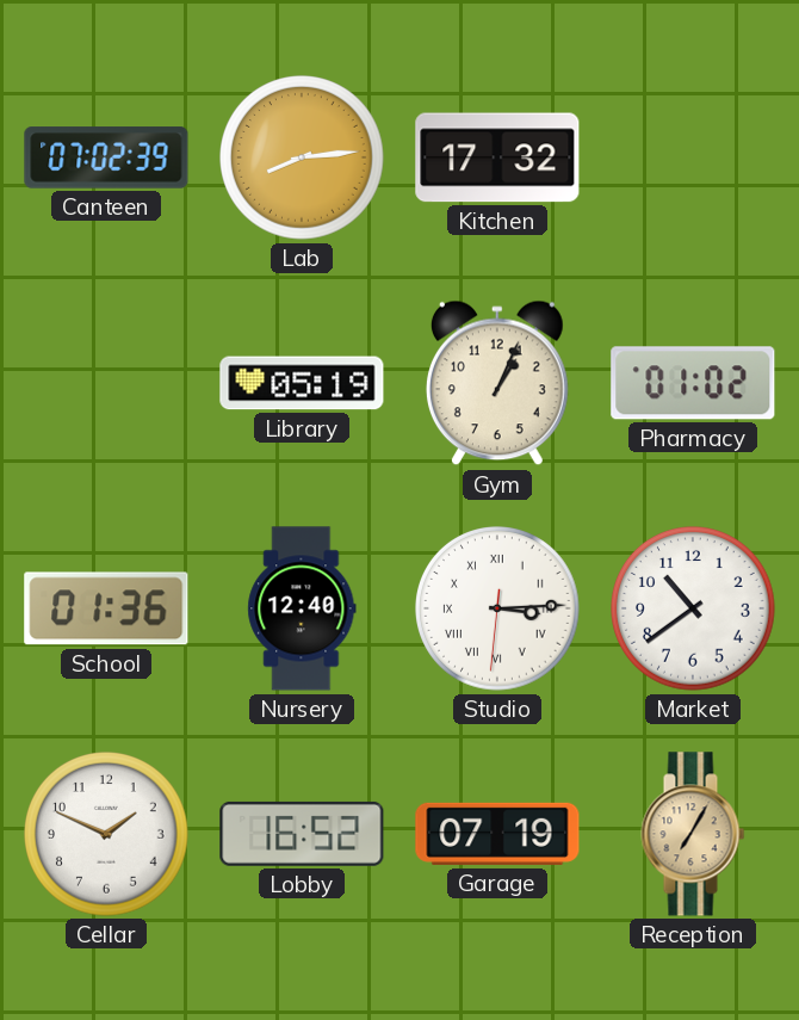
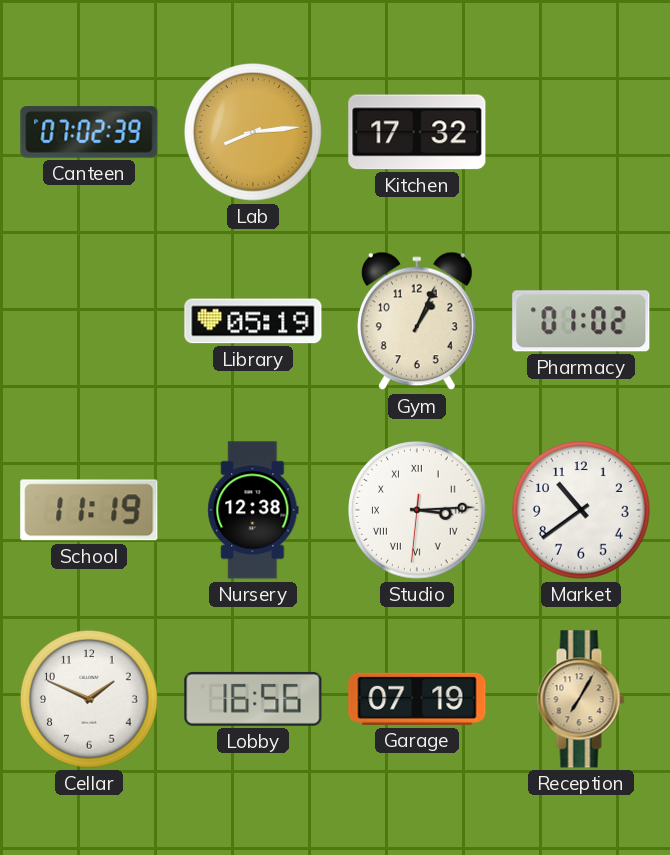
School: 01:36 -> 11:19
Nursery: 12:40 -> 12:38
Lobby: 16:52 -> 16:56
